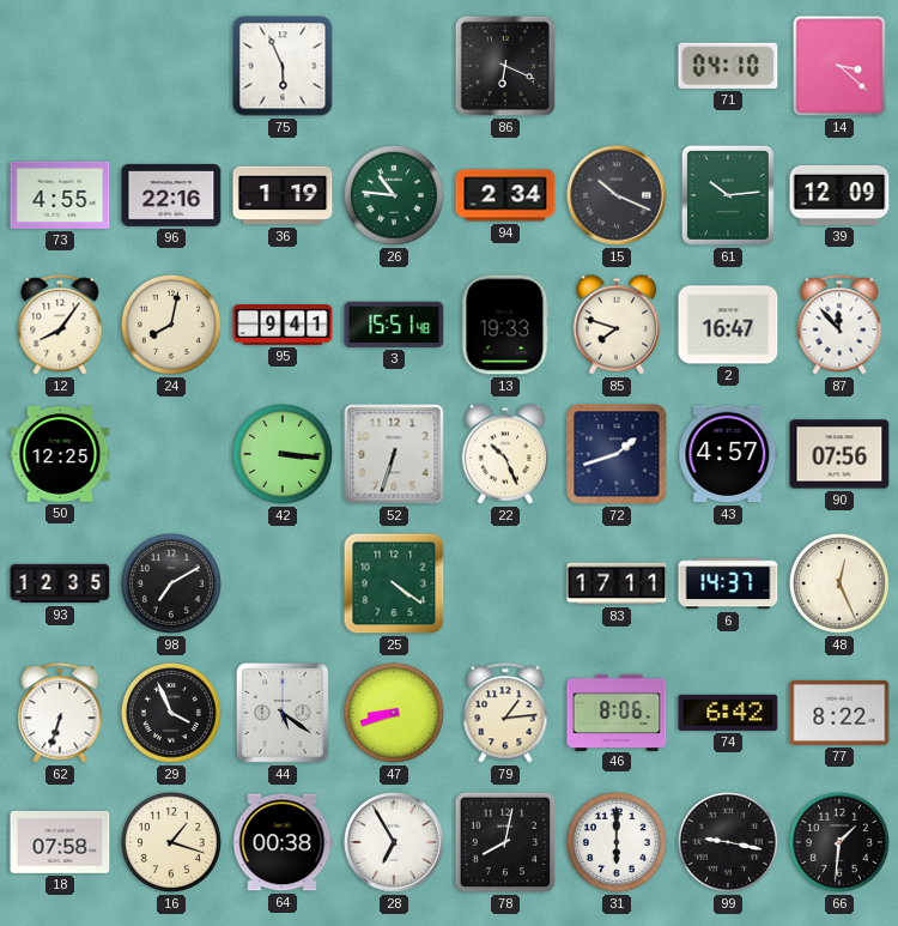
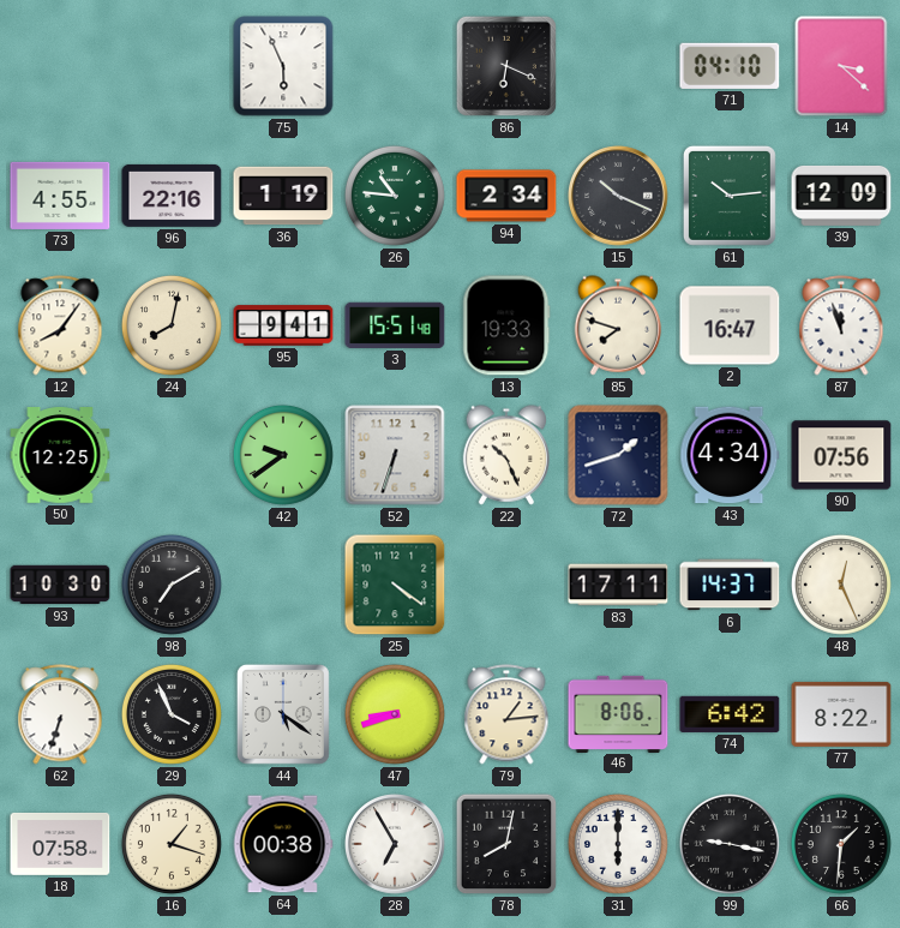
87: 11:53 -> 11:57
42: 3:16 -> 9:39
43: 4:57 -> 4:34
93: 12:35 -> 10:30
